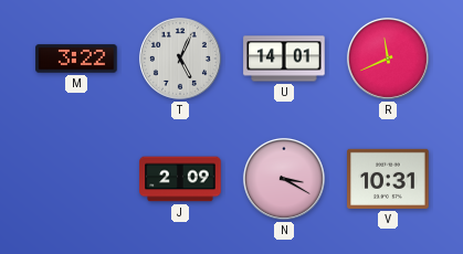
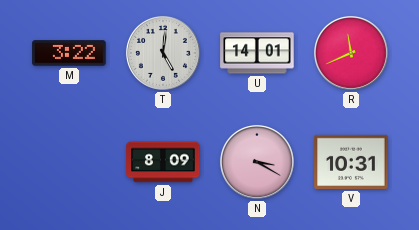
T: 5:04 -> 5:01
J: 2:09 -> 8:09
